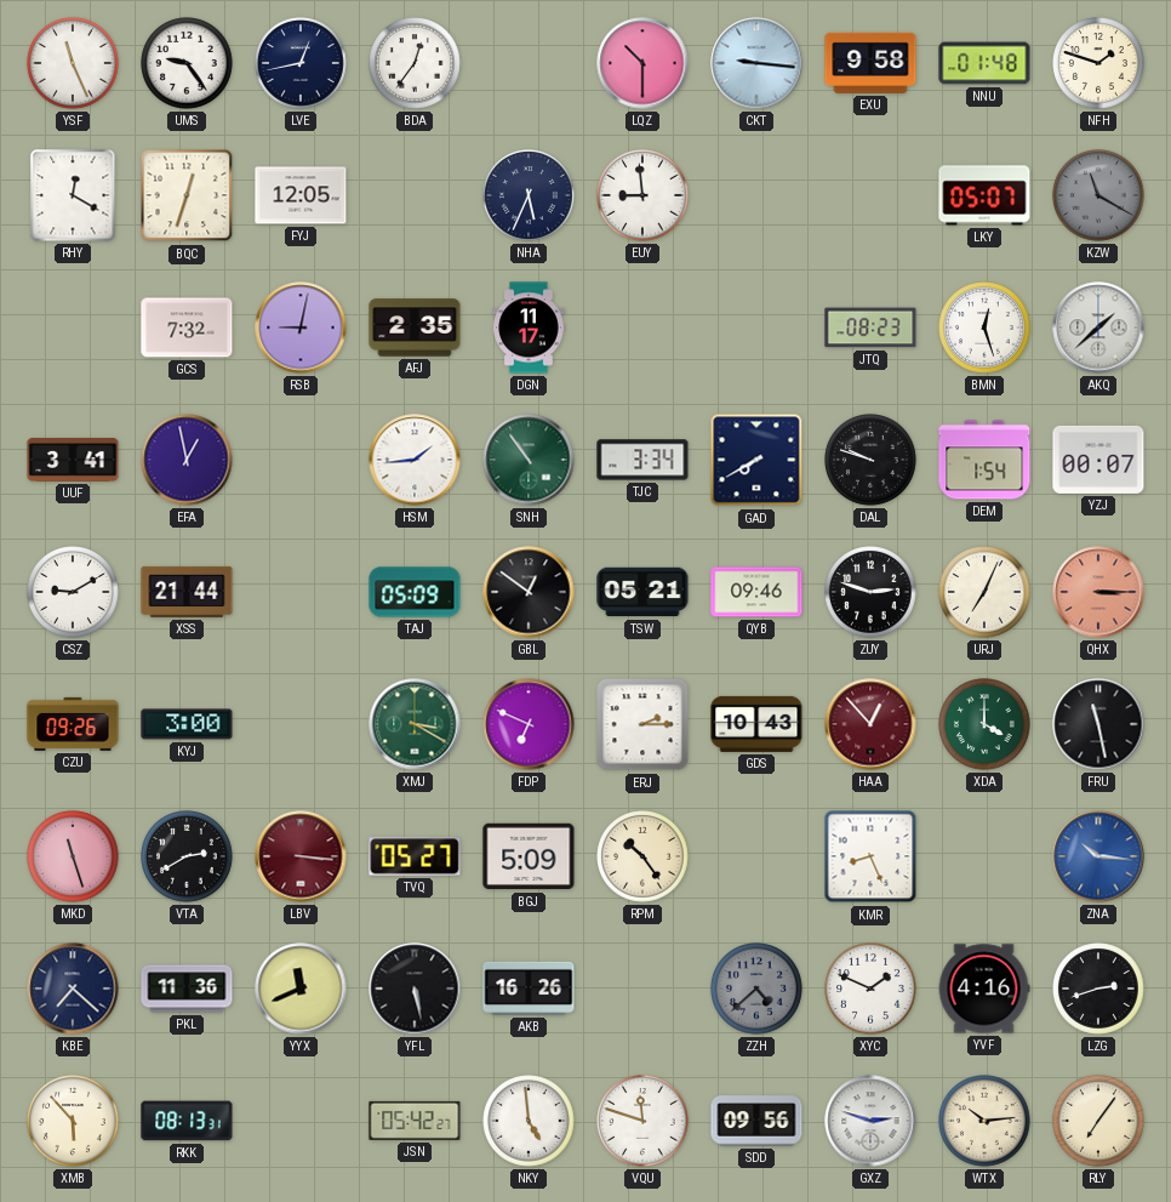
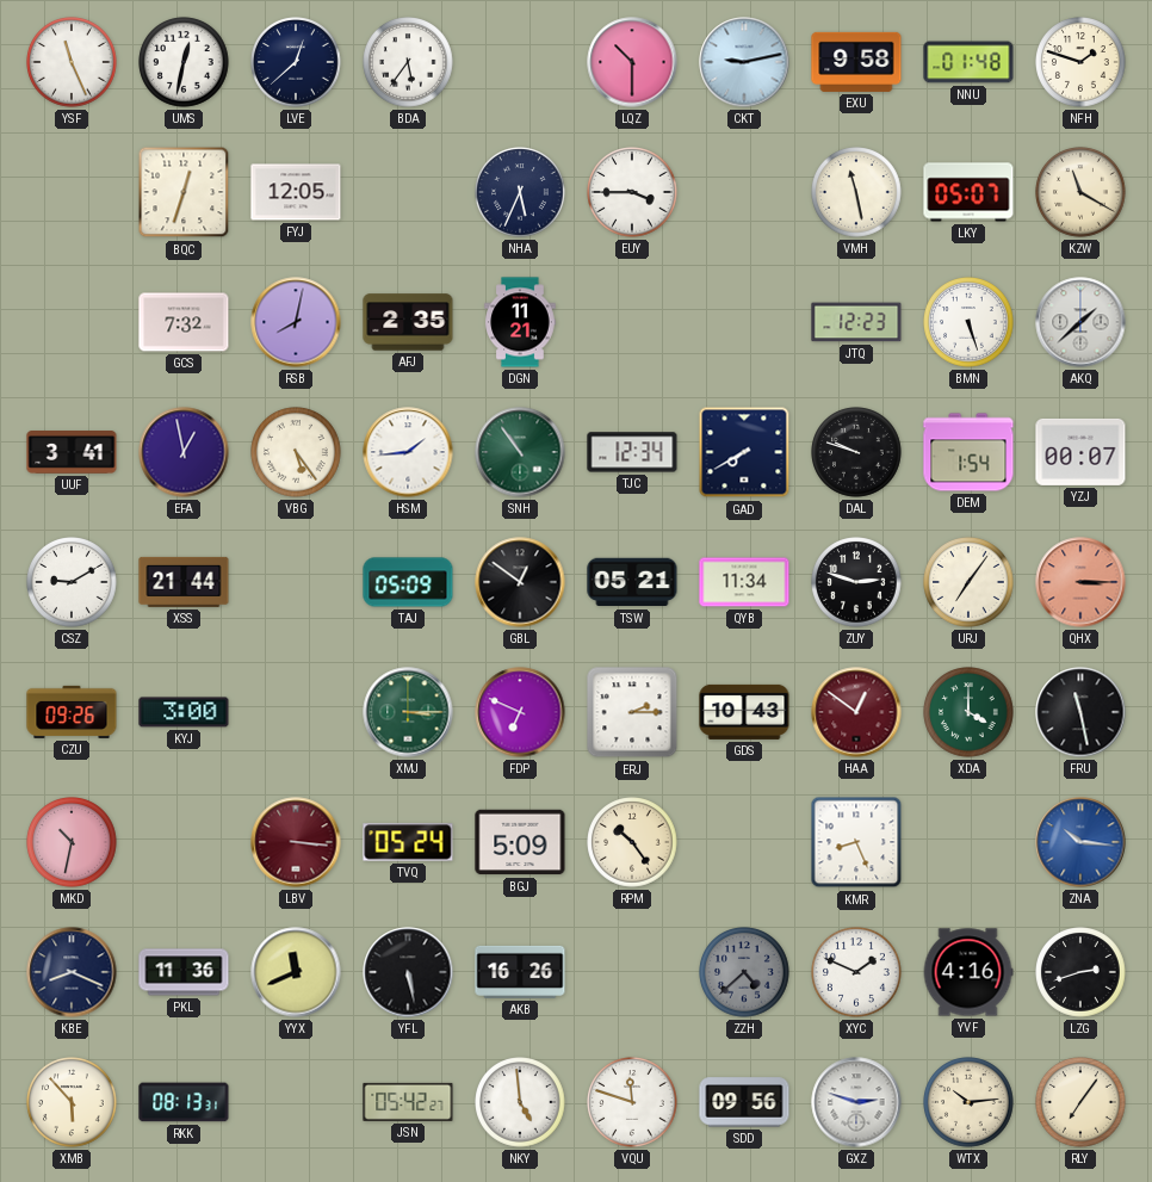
UMS: 9:24 -> 12:32
LVE: 12:43 -> 12:38
BDA: 12:36 -> 5:36
CKT: 9:16 -> 9:13
RHY: 12:20 -> none
EUY: 8:59 -> 3:45
VMH: none -> 11:28
KZW dial: grey -> cream
RSB: 9:02 -> 8:02
DGN: 11:17 -> 11:21
JTQ: 08:23 -> 12:23
BMN: 12:27 -> 5:27
VBG: none -> 5:24
TJC: 3:34 -> 12:34
QYB: 09:46 -> 11:34
URJ: 7:04 -> 7:06
XMJ: 3:20 -> 3:15
HAA: 12:53 -> 12:51
MKD: 11:27 -> 10:32
VTA: 2:40 -> none
TVQ: 05:27 -> 05:24
KBE: 7:22 -> 8:19
